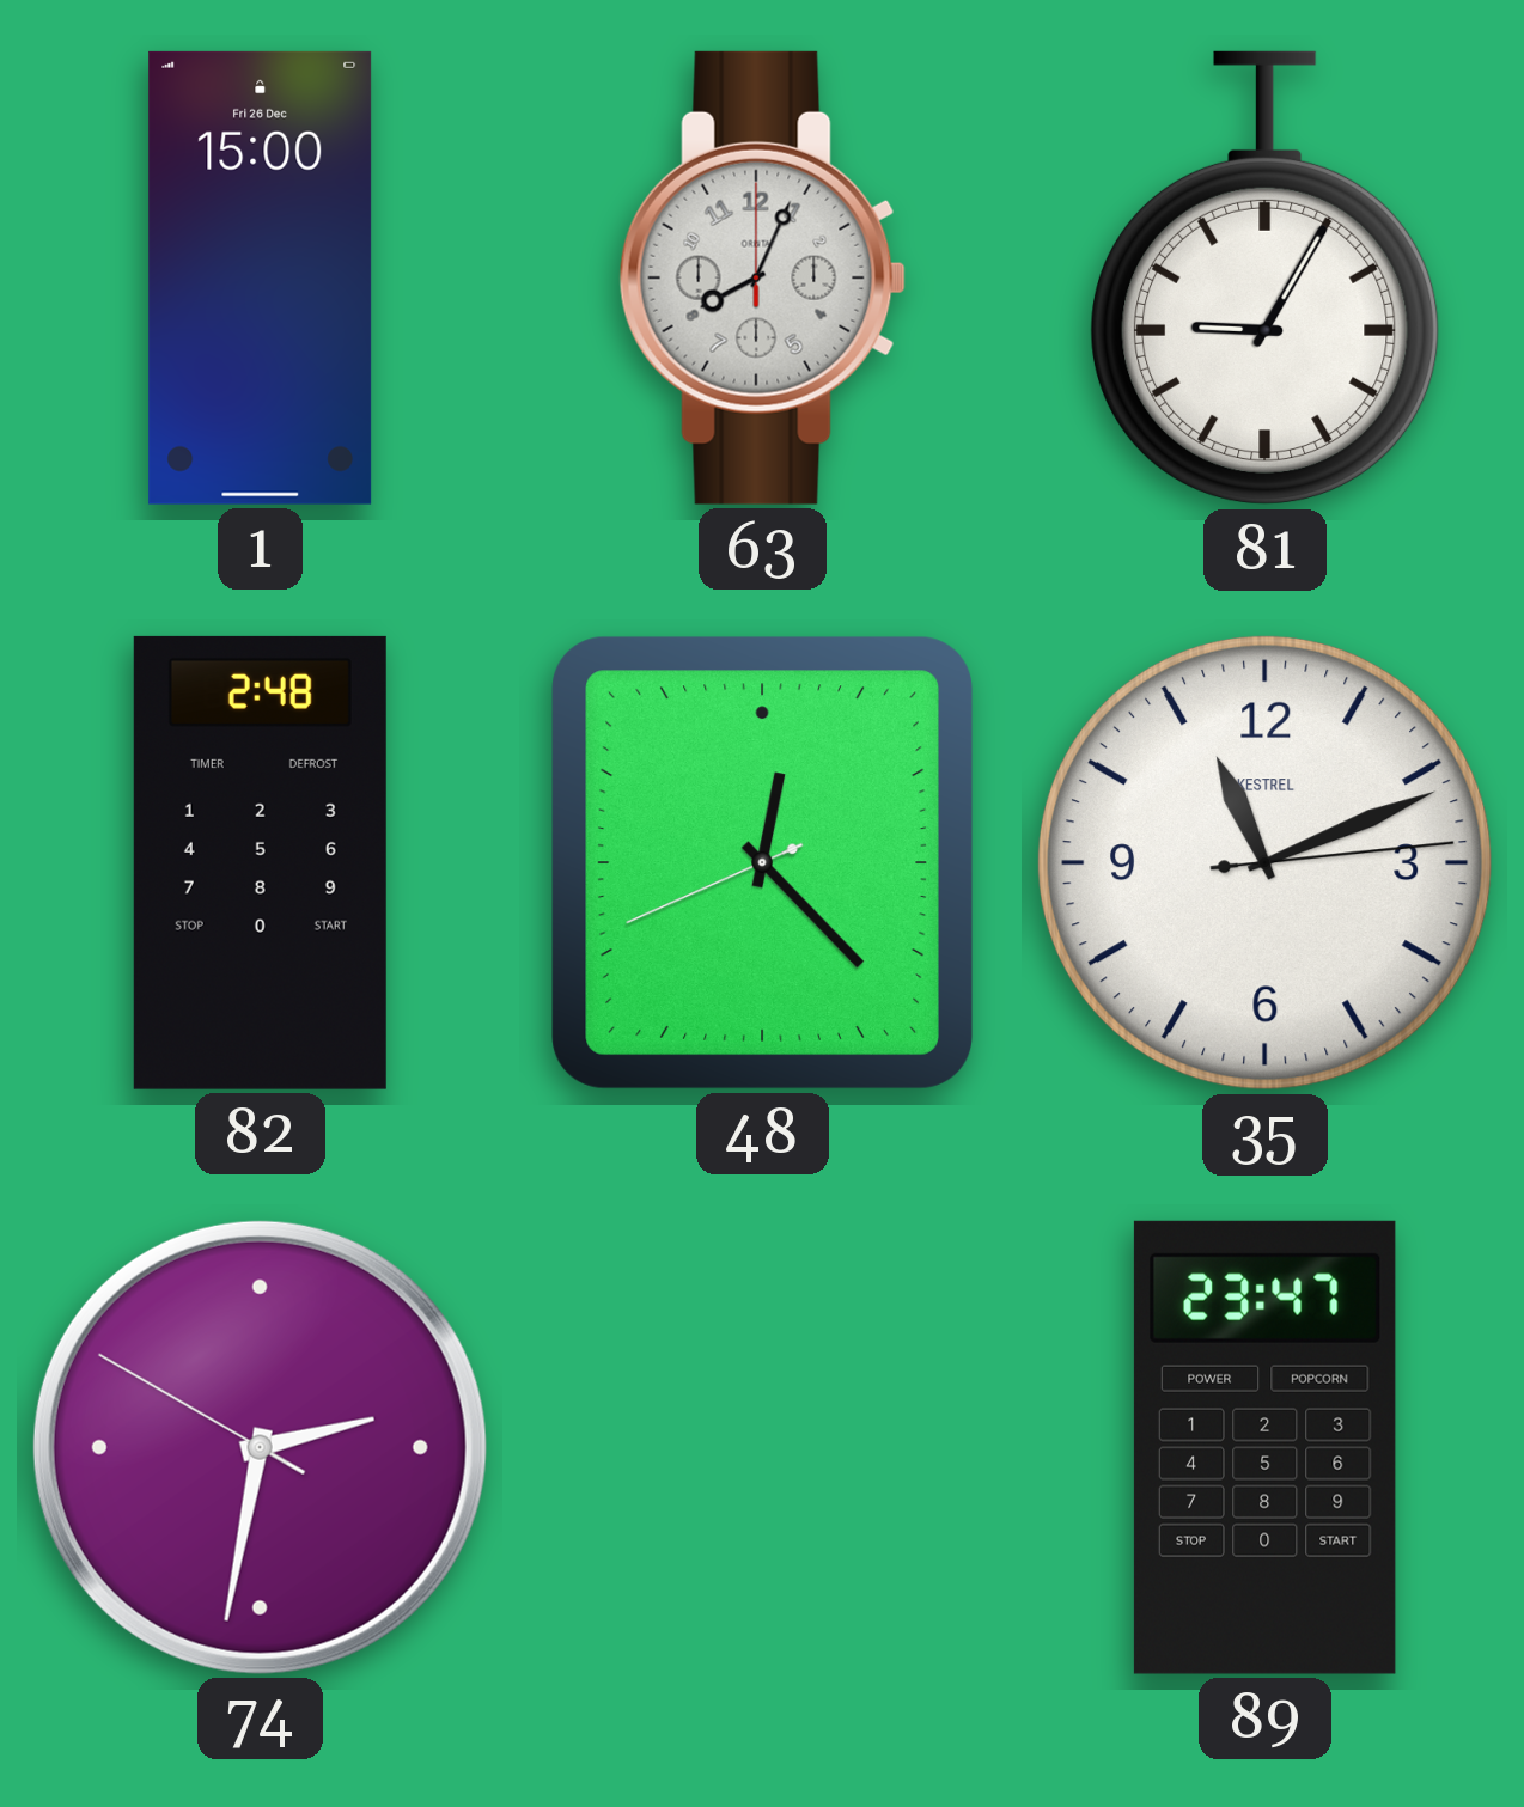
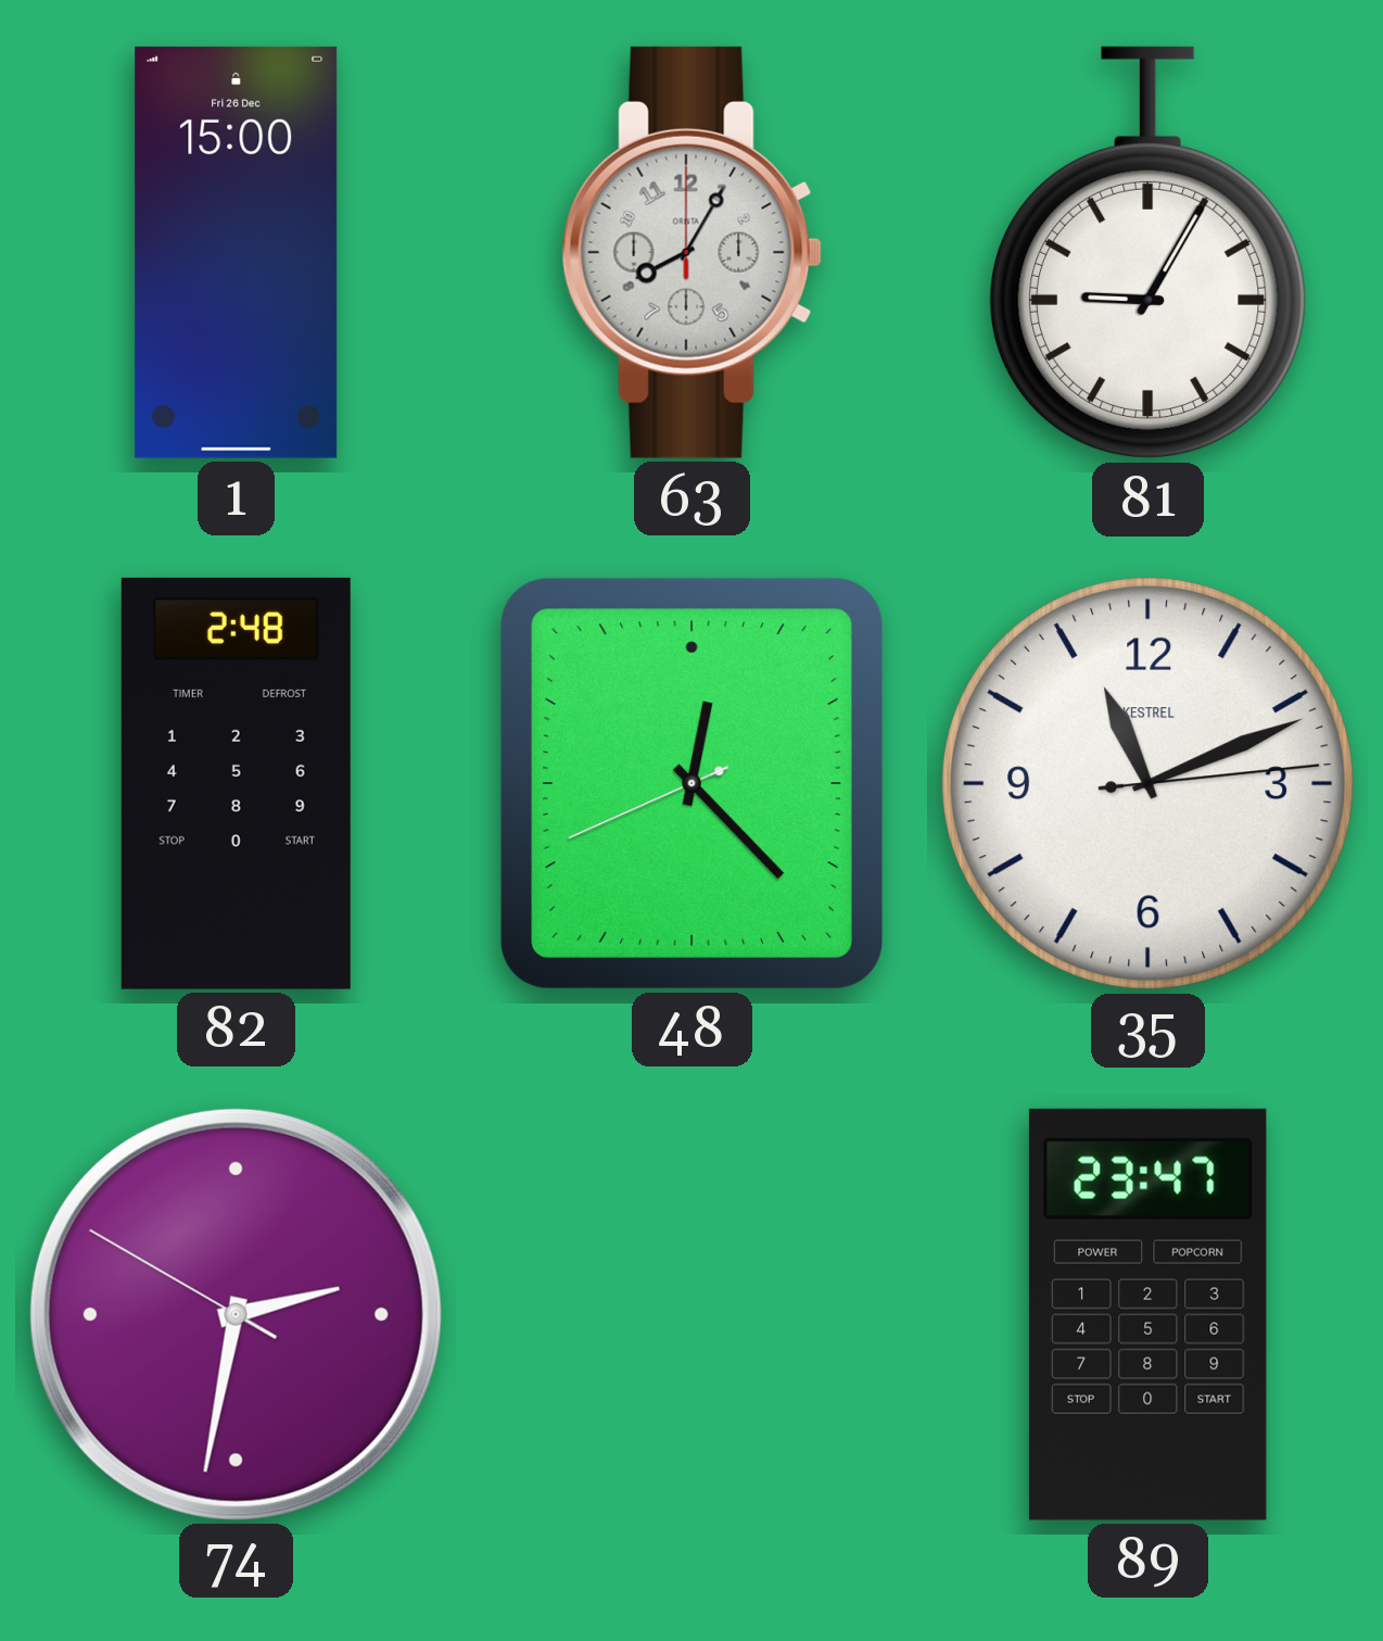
63: 8:04 -> 8:05
